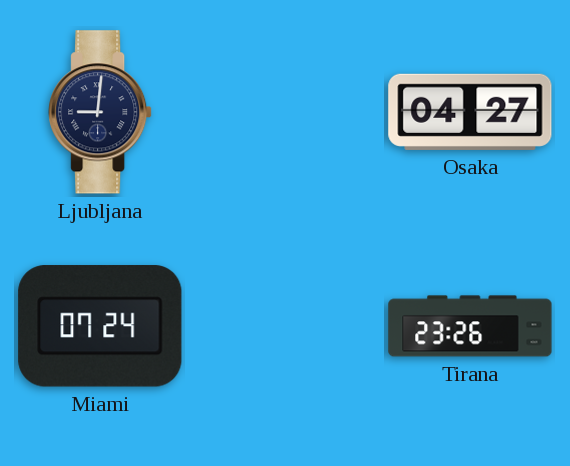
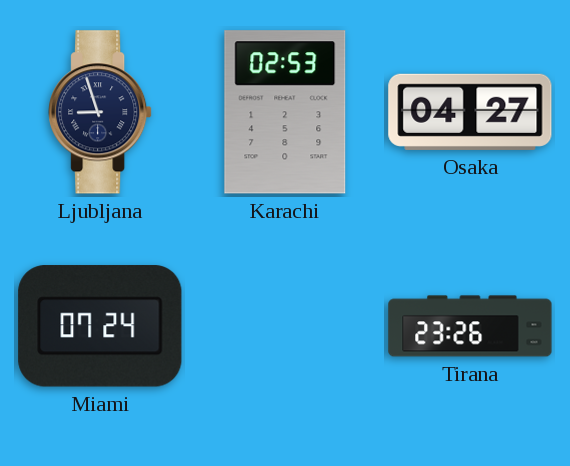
Ljubljana: 9:01 -> 8:57
Karachi: none -> 02:53
